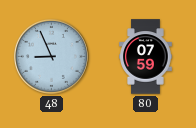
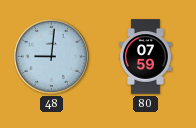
48: 8:56 -> 9:01
